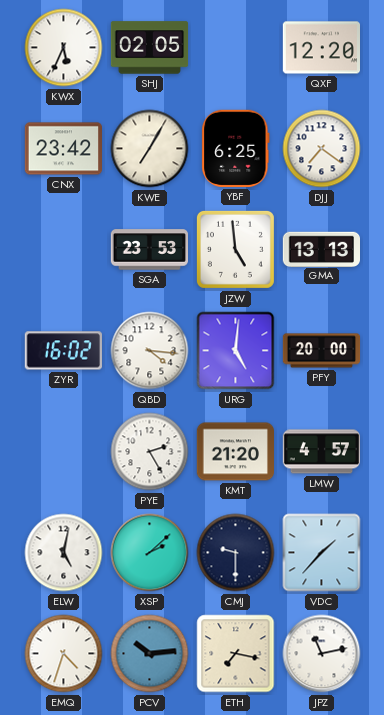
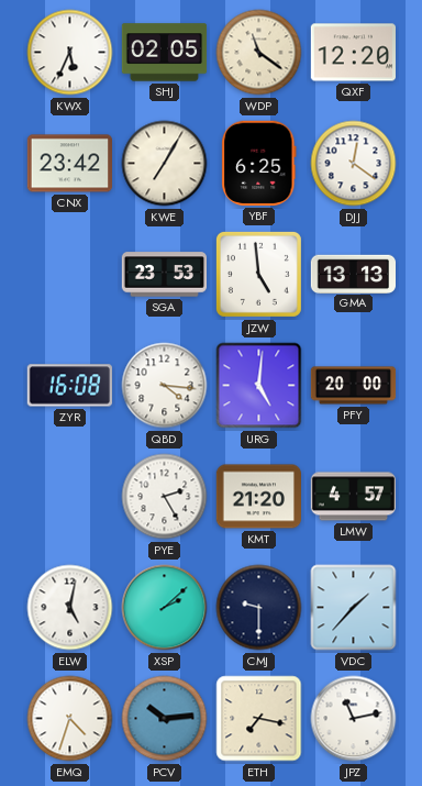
WDP: none -> 11:21
DJJ: 7:21 -> 12:21
ZYR: 16:02 -> 16:08
